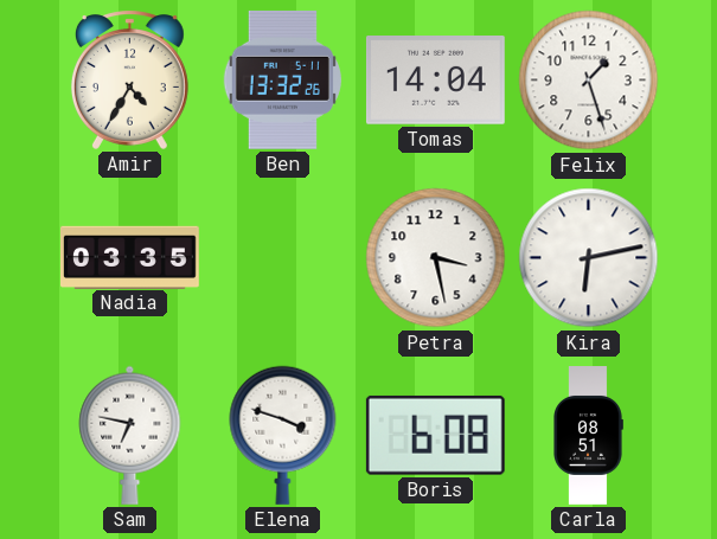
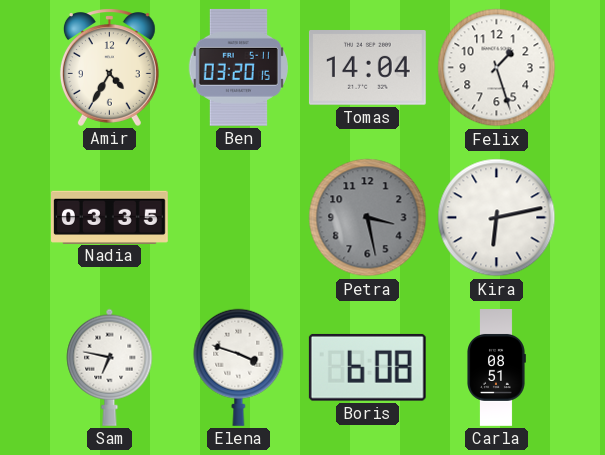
Ben: 13:32 -> 03:20
Petra dial: white -> grey
